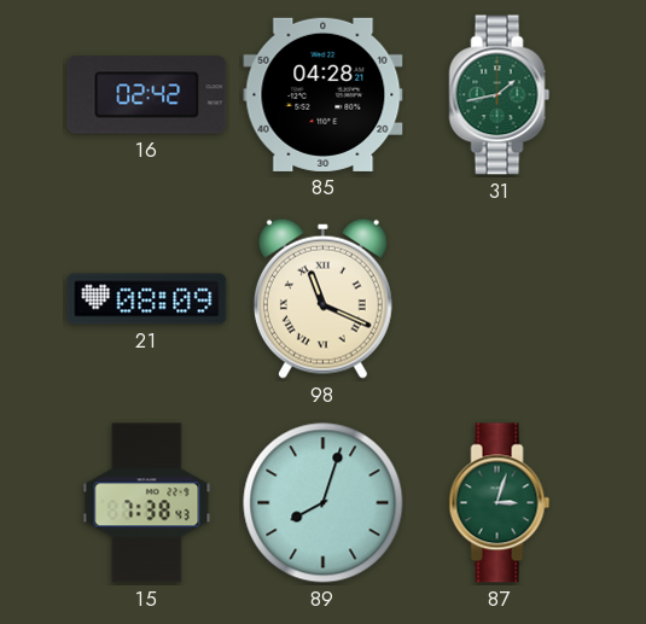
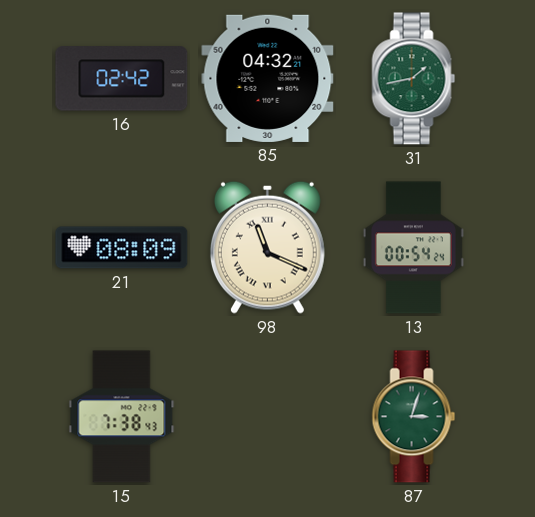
85: 04:28 -> 04:32
13: none -> 00:54
89: 8:03 -> none
